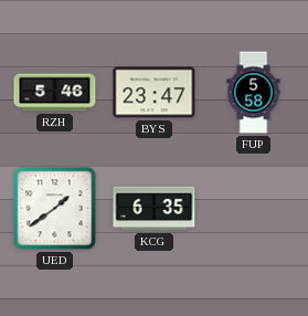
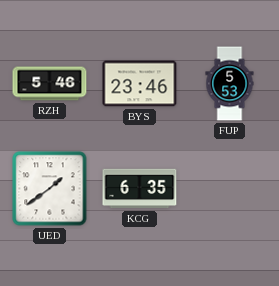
BYS: 23:47 -> 23:46
FUP: 5:58 -> 5:53
